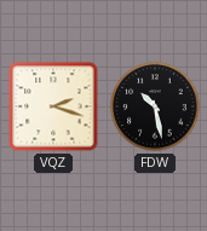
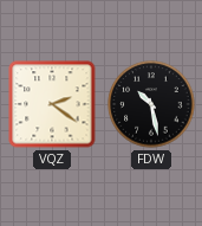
VQZ: 2:18 -> 2:21
